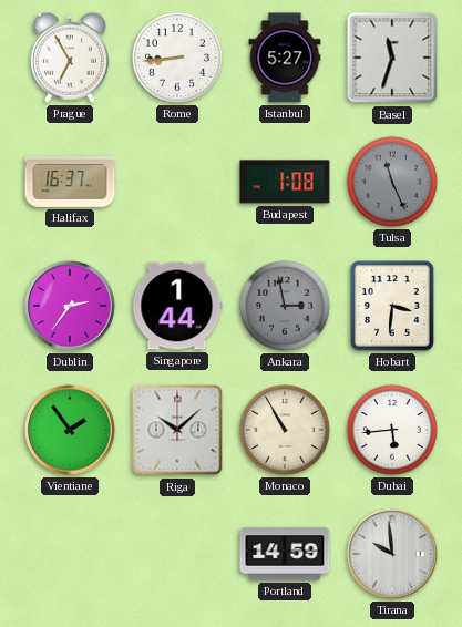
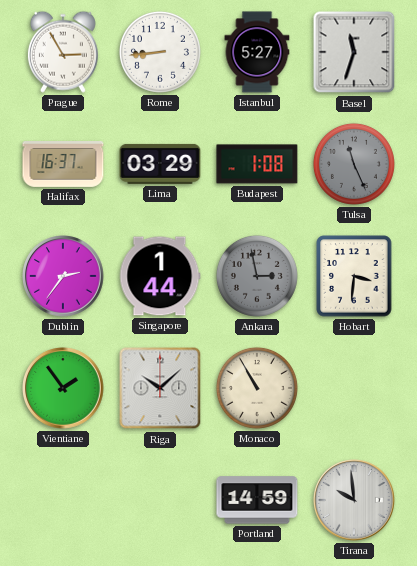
Prague: 6:55 -> 2:55
Lima: none -> 03:29
Dubai: 5:44 -> none
